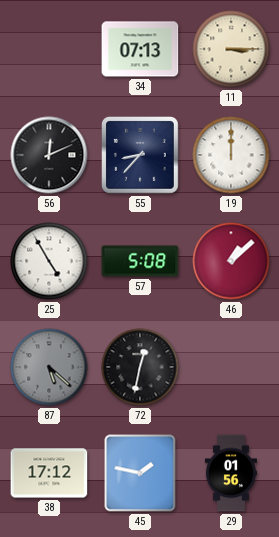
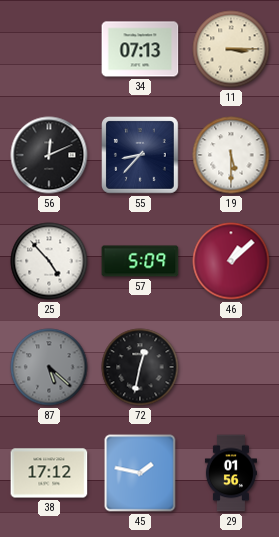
19: 12:00 -> 5:30
25: 4:55 -> 4:53
57: 5:08 -> 5:09
